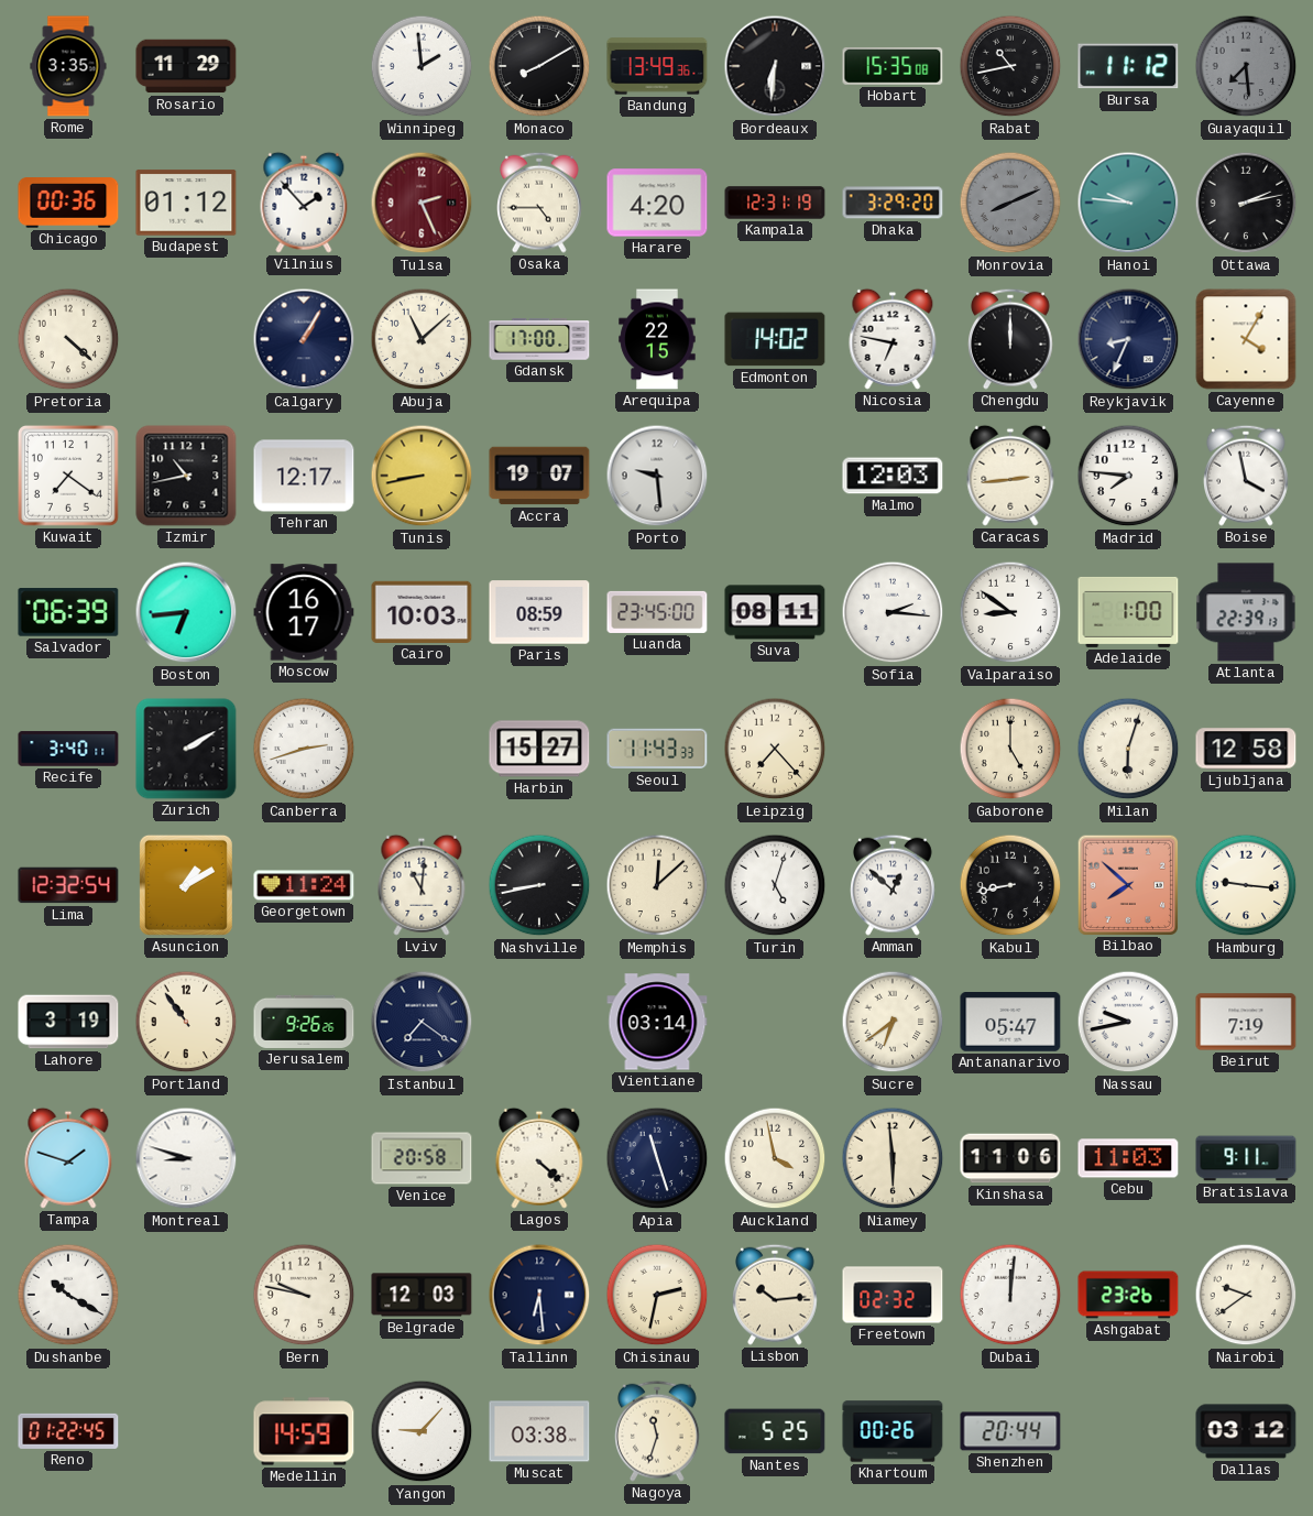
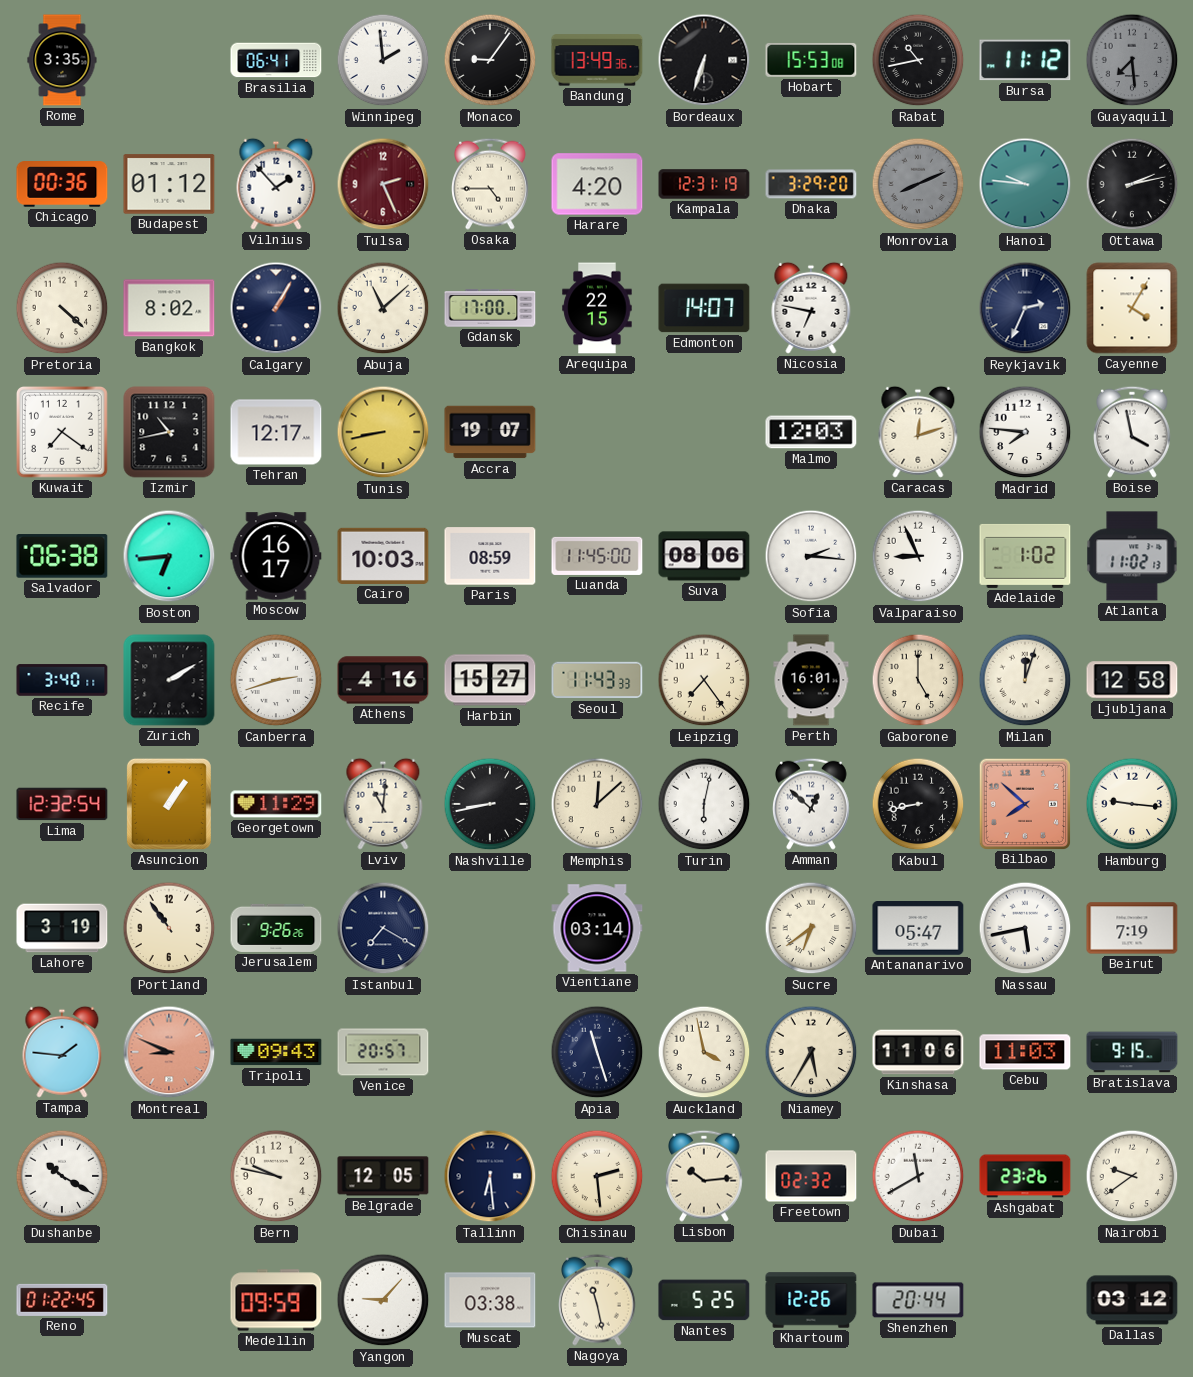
Rosario: 11:29 -> none
Brasilia: none -> 06:41
Monaco: 8:10 -> 9:06
Bordeaux: 6:31 -> 6:33
Hobart: 15:35 -> 15:53
Bangkok: none -> 8:02
Edmonton: 14:02 -> 14:07
Chengdu: 12:00 -> none
Reykjavik: 8:34 -> 2:34
Porto: 9:29 -> none
Caracas: 2:44 -> 12:12
Salvador: 06:39 -> 06:38
Luanda: 23:45 -> 11:45
Suva: 08:11 -> 08:06
Valparaiso: 8:51 -> 8:56
Adelaide: 1:00 -> 1:02
Atlanta: 22:39 -> 11:02
Athens: none -> 4:16
Leipzig: 7:23 -> 7:24
Perth: none -> 16:01
Milan: 6:03 -> 12:03
Asuncion: 1:10 -> 1:06
Georgetown: 11:24 -> 11:29
Turin: 5:03 -> 6:02
Istanbul: 7:21 -> 7:20
Nassau: 9:43 -> 5:43
Tampa: 1:48 -> 1:46
Montreal: 8:48 -> 8:49
Montreal dial: white -> salmon
Tripoli: none -> 09:43
Venice: 20:58 -> 20:57
Lagos: 4:22 -> none
Niamey: 5:59 -> 5:35
Bratislava: 9:11 -> 9:15
Belgrade: 12:03 -> 12:05
Chisinau: 2:32 -> 2:29
Dubai: 12:01 -> 11:40
Medellin: 14:59 -> 09:59
Nagoya: 11:33 -> 11:28
Khartoum: 00:26 -> 12:26
